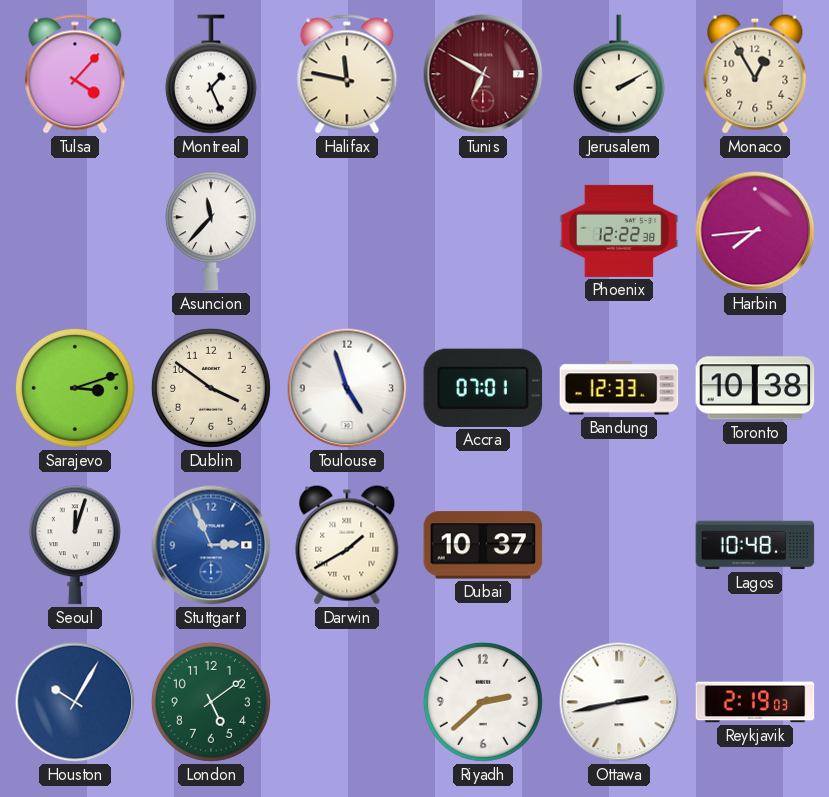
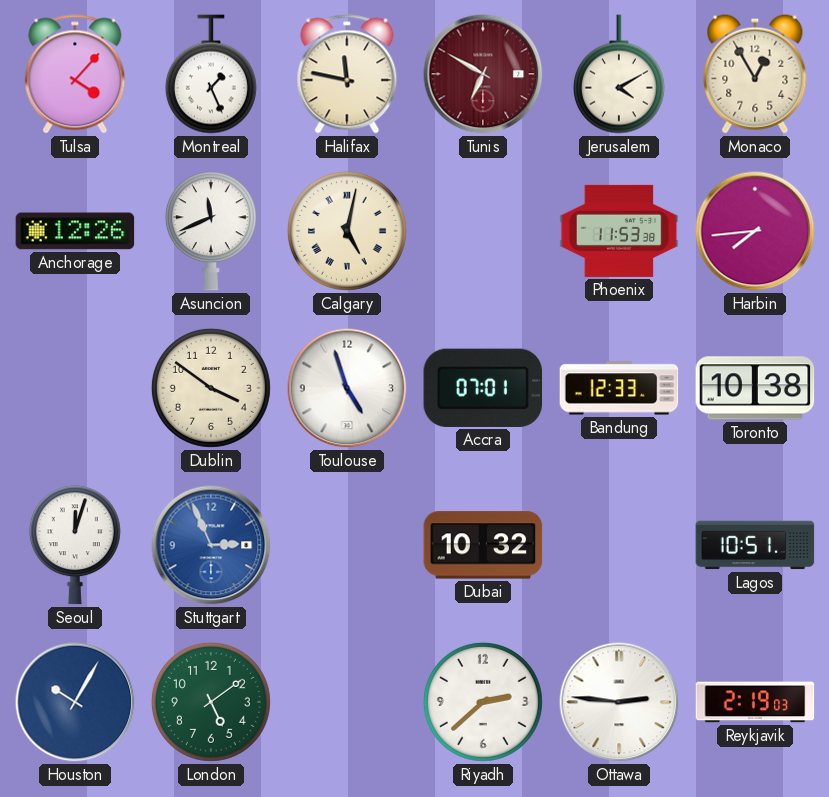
Jerusalem: 2:10 -> 4:10
Anchorage: none -> 12:26
Asuncion: 11:37 -> 11:41
Calgary: none -> 5:02
Phoenix: 12:22 -> 11:53
Sarajevo: 3:12 -> none
Darwin: 1:40 -> none
Dubai: 10:37 -> 10:32
Lagos: 10:48 -> 10:51
Ottawa: 2:43 -> 2:46
